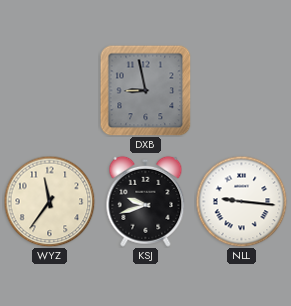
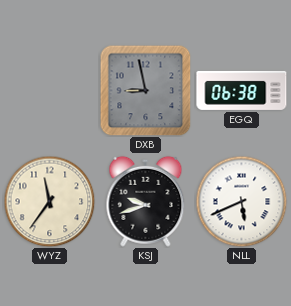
EGQ: none -> 06:38
NLL: 9:16 -> 5:41
